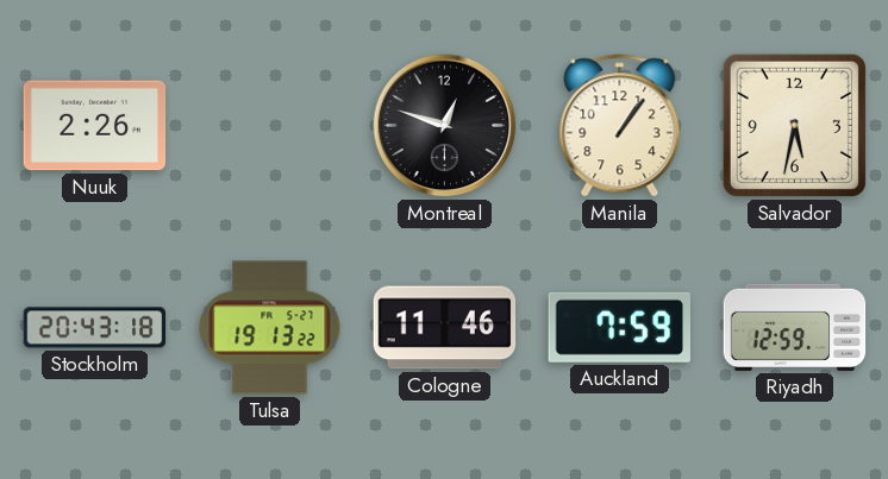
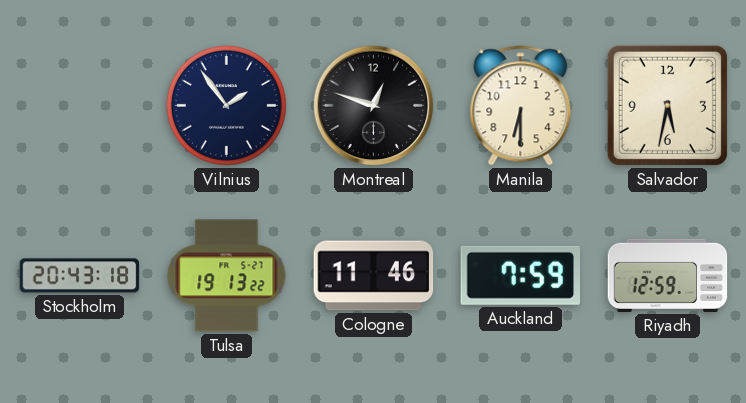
Nuuk: 2:26 -> none
Vilnius: none -> 1:54
Manila: 1:06 -> 6:30
